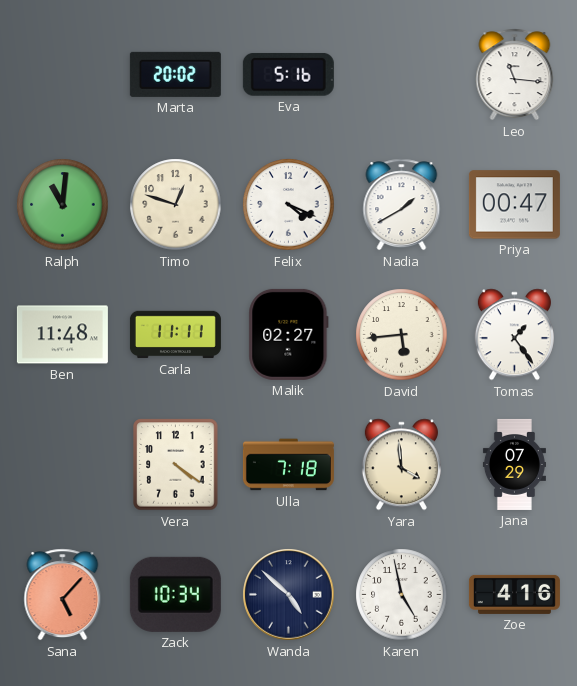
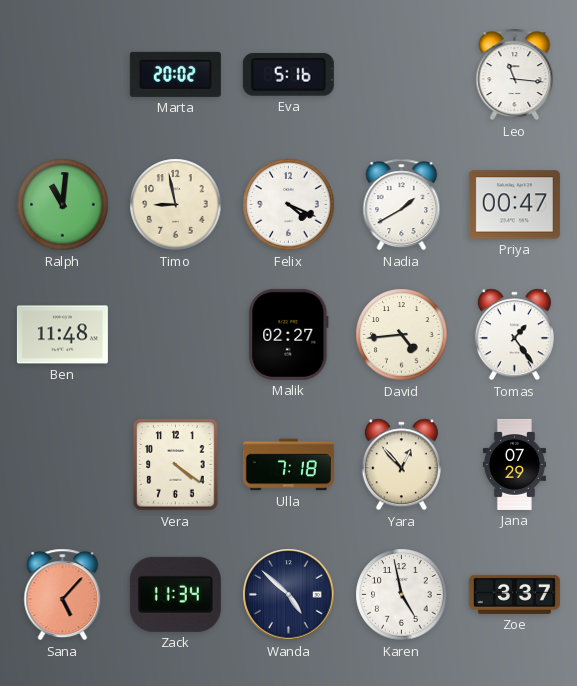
Timo: 12:48 -> 8:58
Carla: 11:11 -> none
David: 5:44 -> 4:44
Yara: 3:59 -> 12:53
Zack: 10:34 -> 11:34
Zoe: 4:16 -> 3:37
